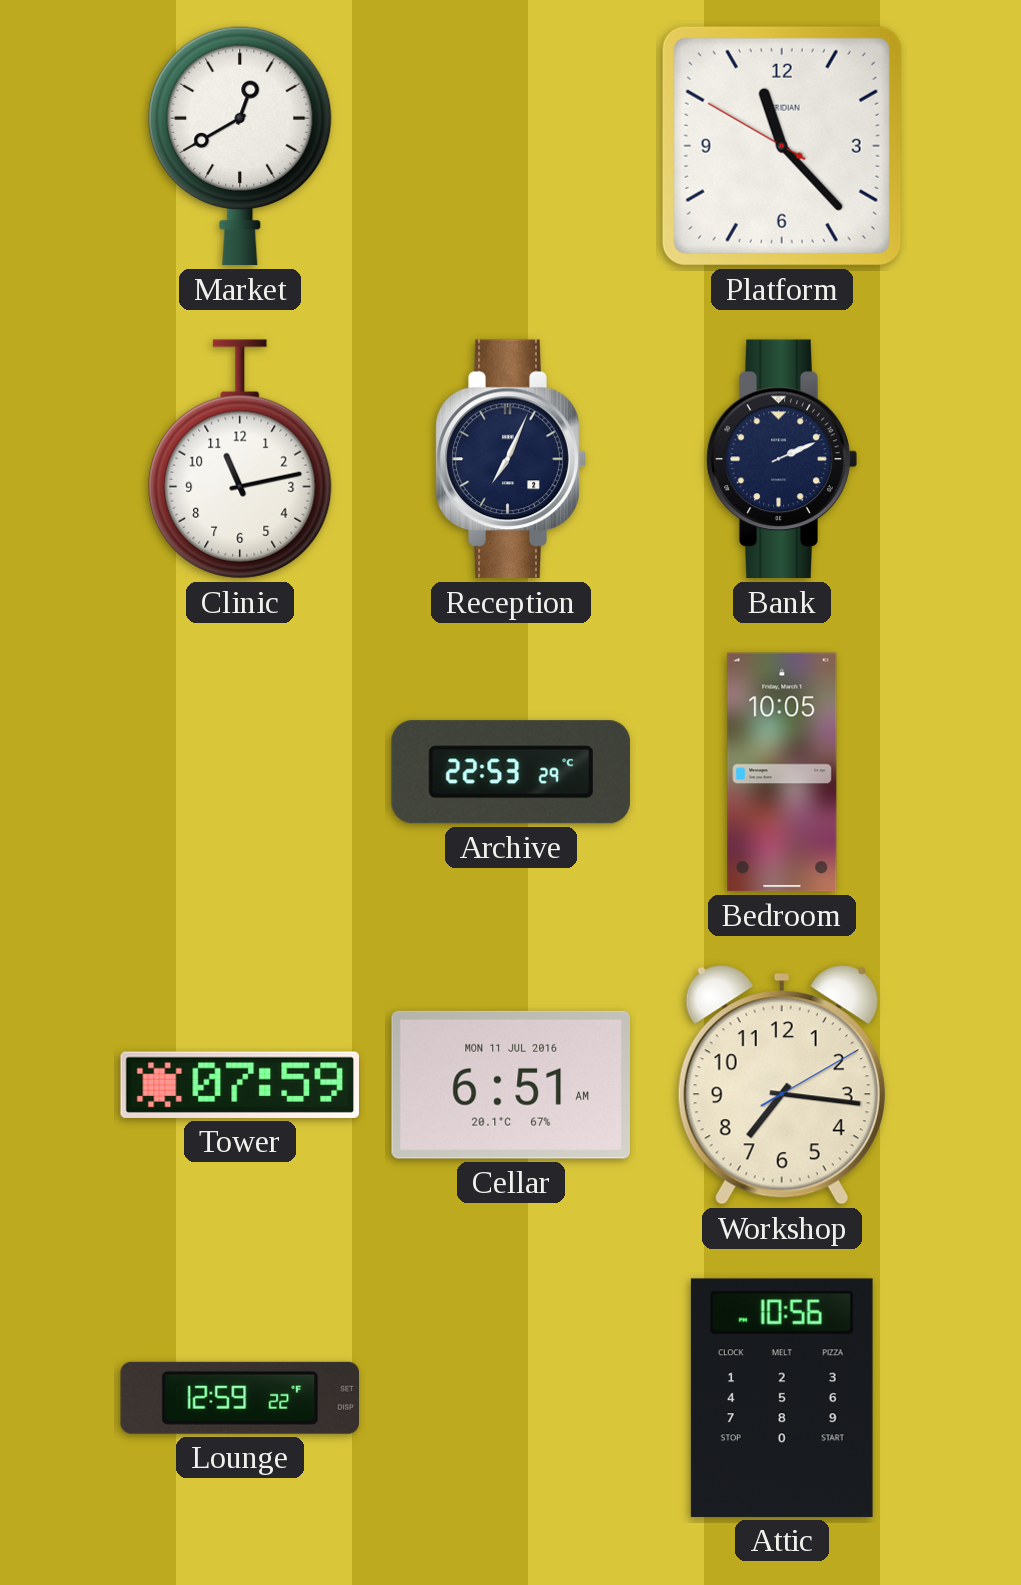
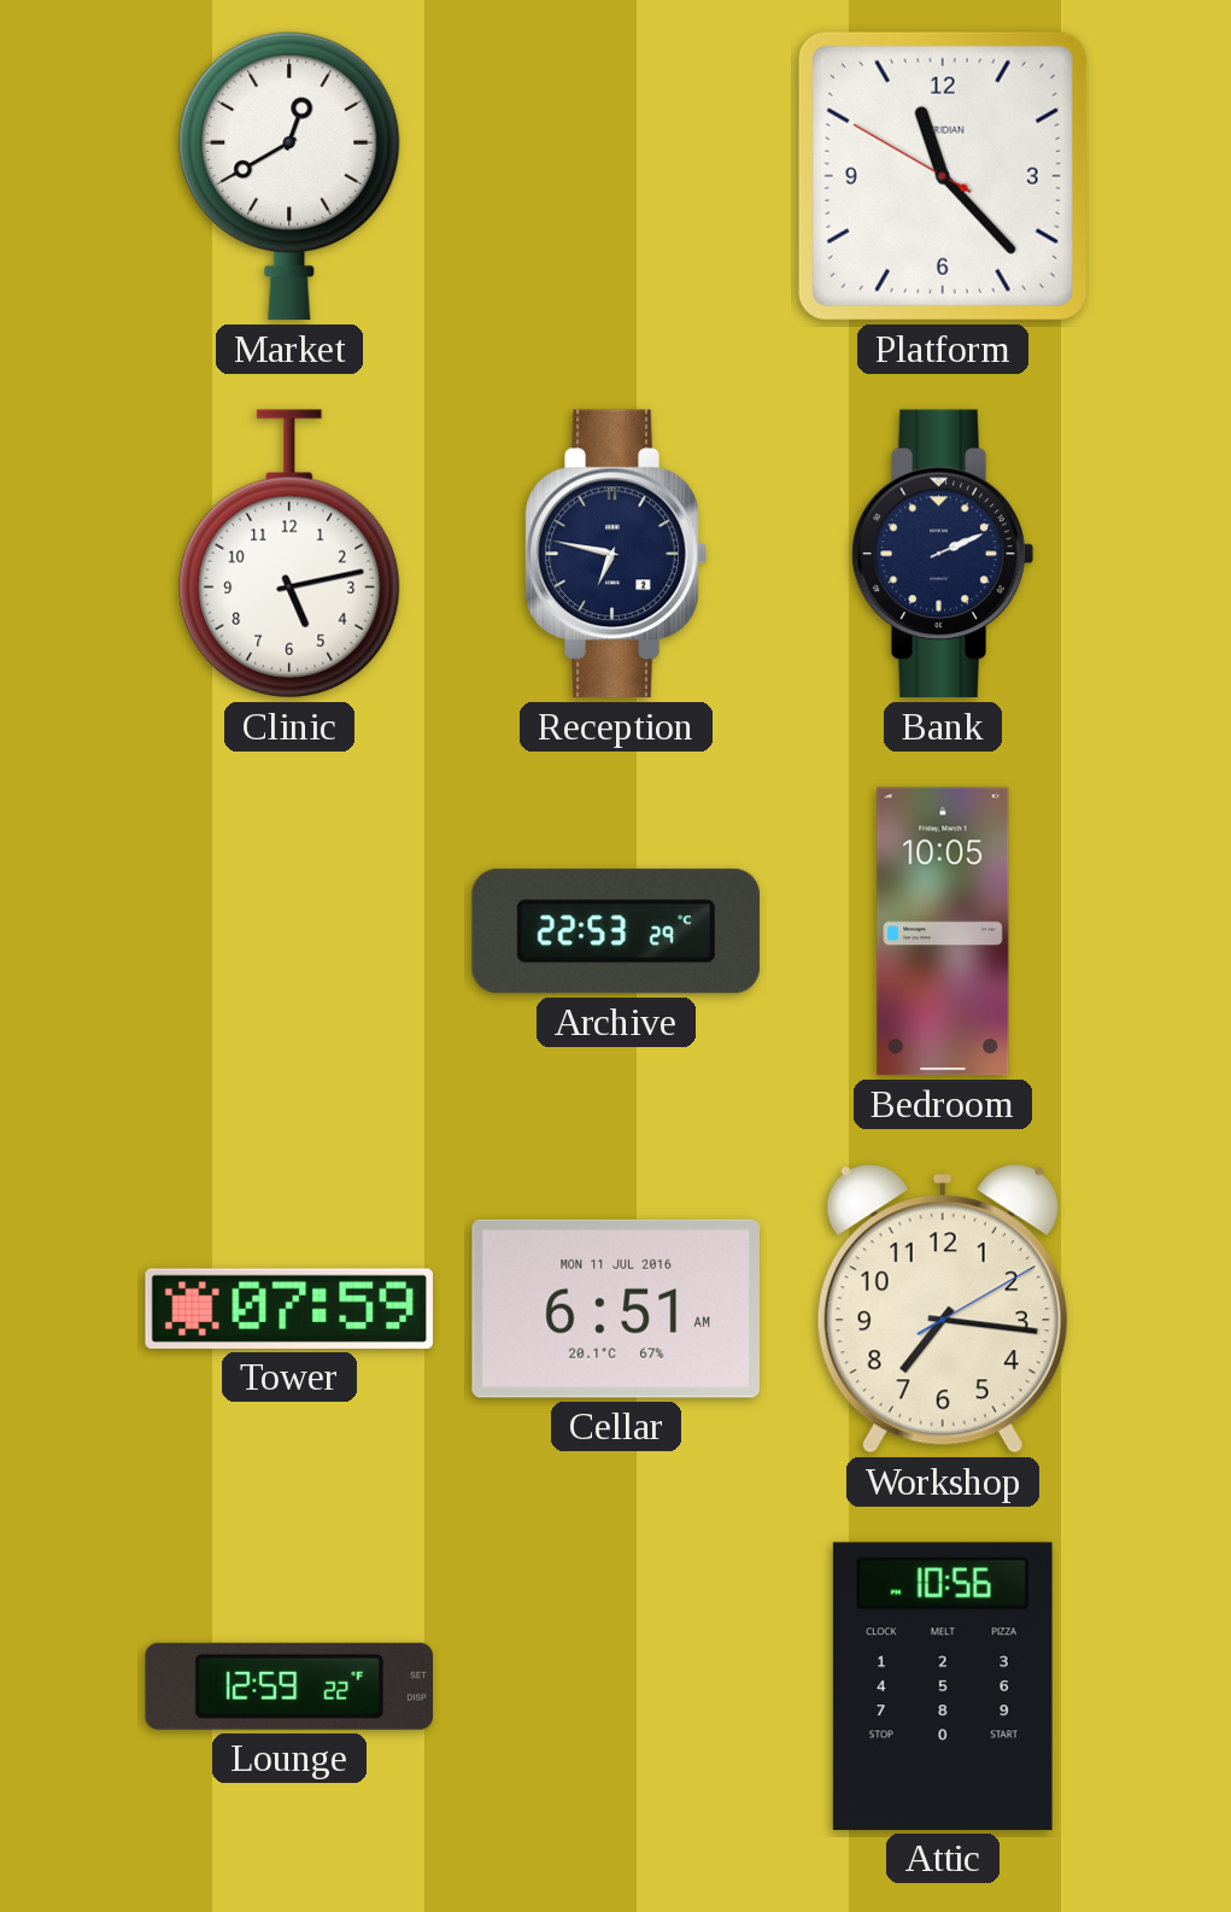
Clinic: 11:13 -> 5:13
Reception: 7:04 -> 6:47
